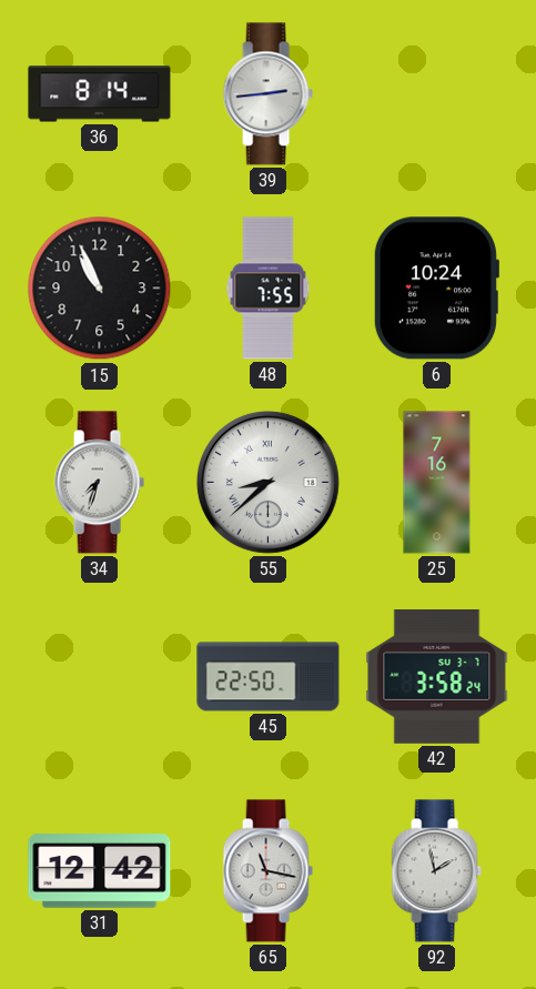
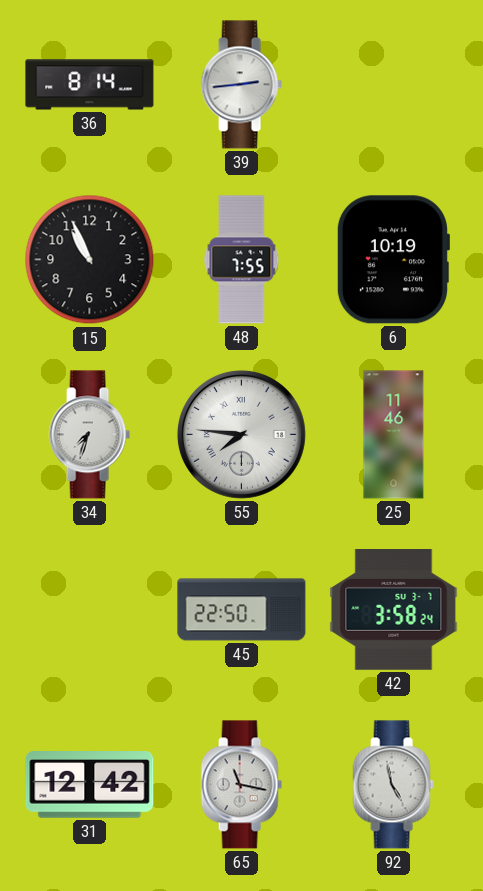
6: 10:24 -> 10:19
55: 8:38 -> 7:46
25: 7:16 -> 11:46
92: 1:58 -> 4:58
